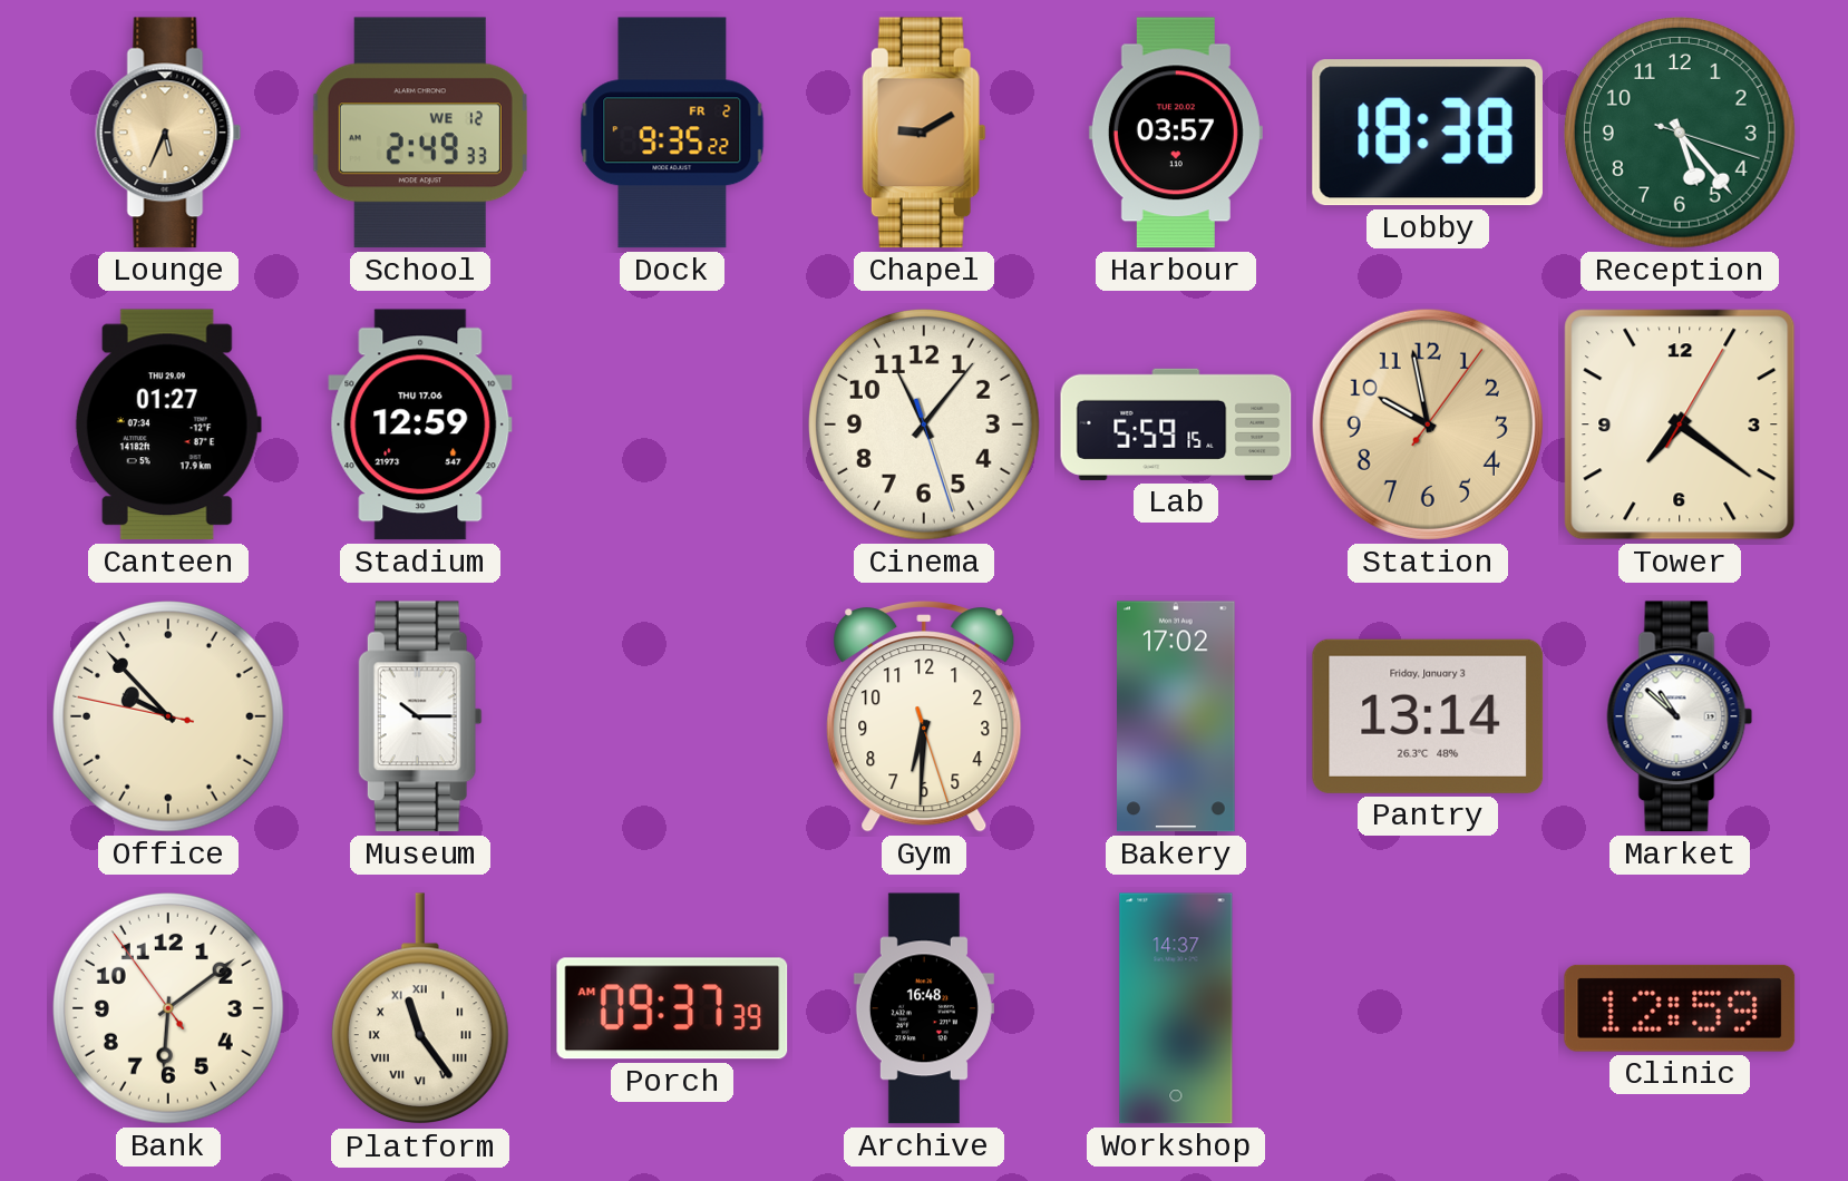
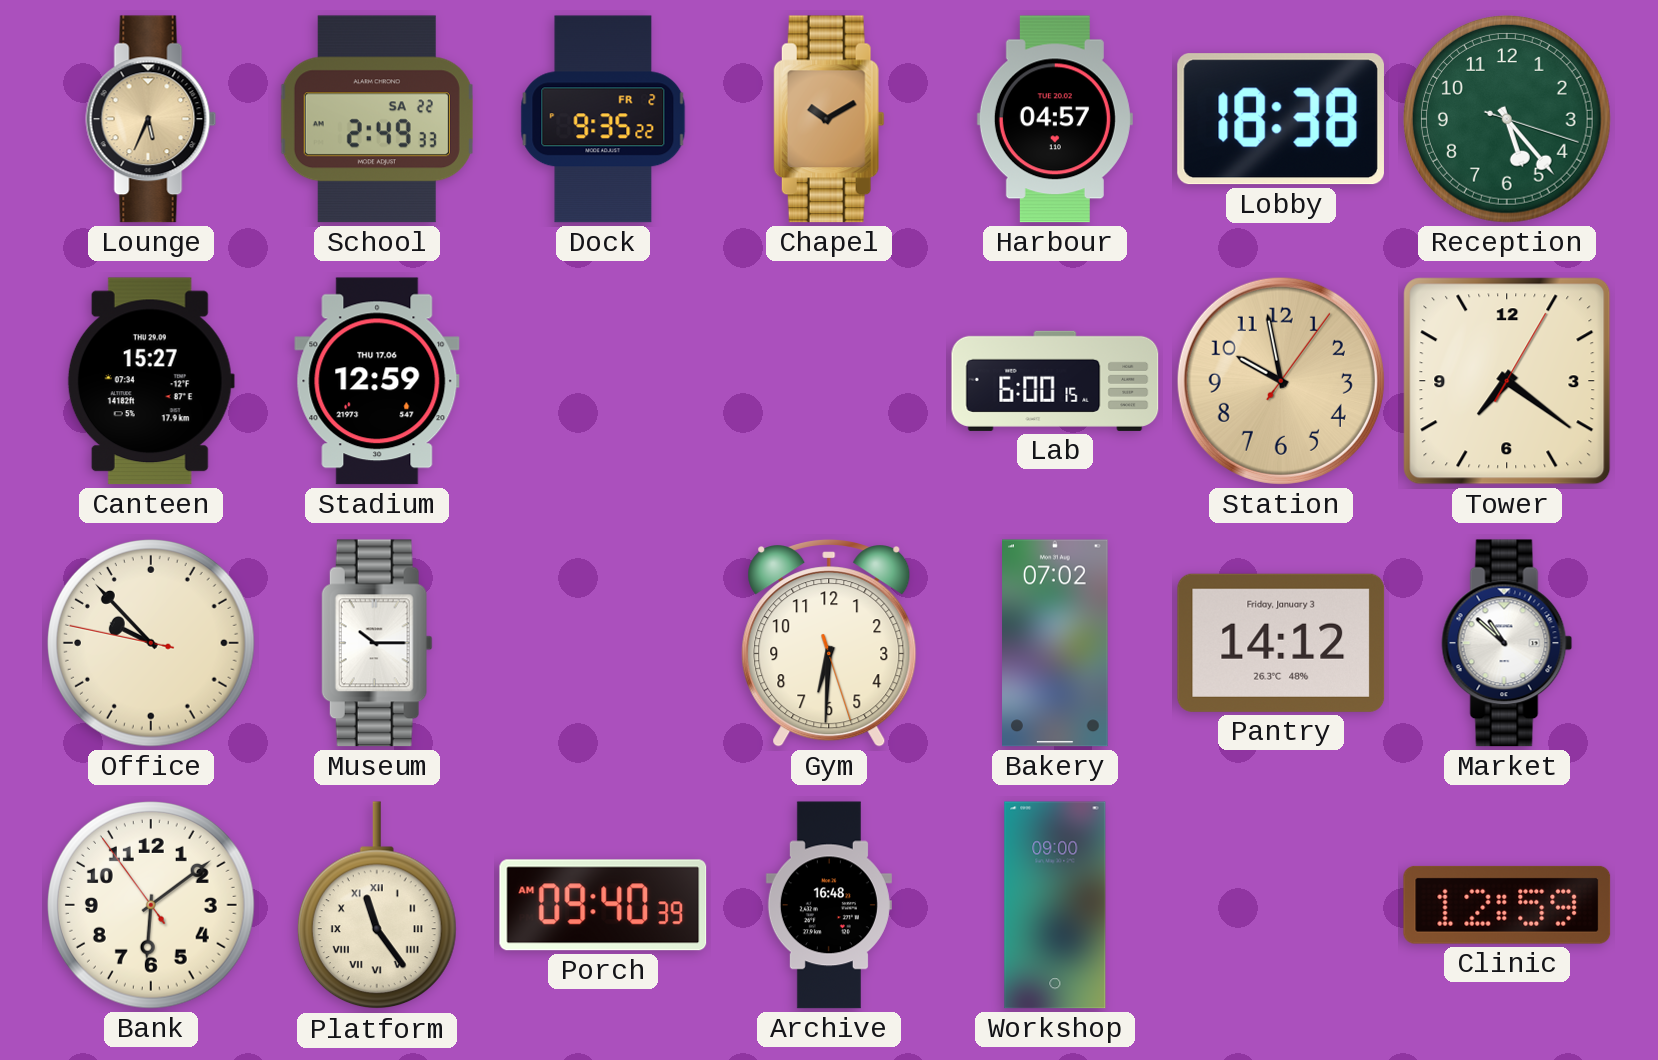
School date: WE 12 -> SA 22
Chapel: 9:10 -> 10:10
Harbour: 03:57 -> 04:57
Canteen: 01:27 -> 15:27
Cinema: 11:06 -> none
Lab: 5:59 -> 6:00
Bakery: 17:02 -> 07:02
Pantry: 13:14 -> 14:12
Porch: 09:37 -> 09:40
Workshop: 14:37 -> 09:00
